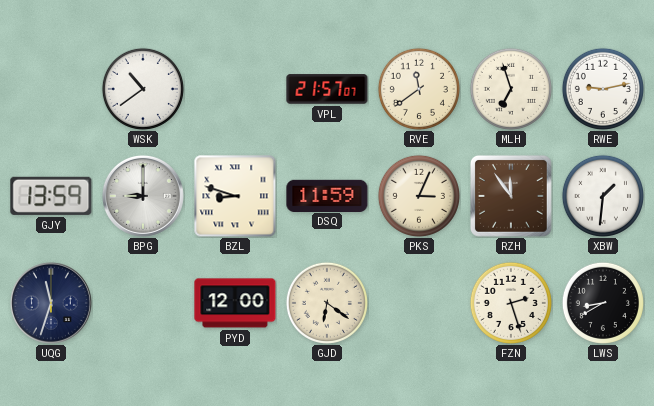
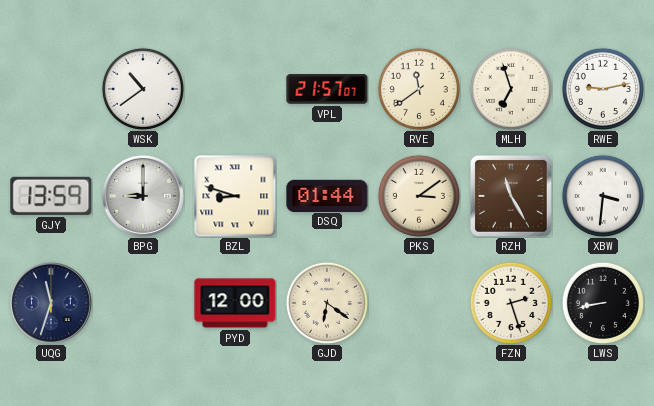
DSQ: 11:59 -> 01:44
PKS: 3:04 -> 3:09
RZH: 11:54 -> 11:25
XBW: 1:31 -> 3:31
LWS: 8:40 -> 8:43
